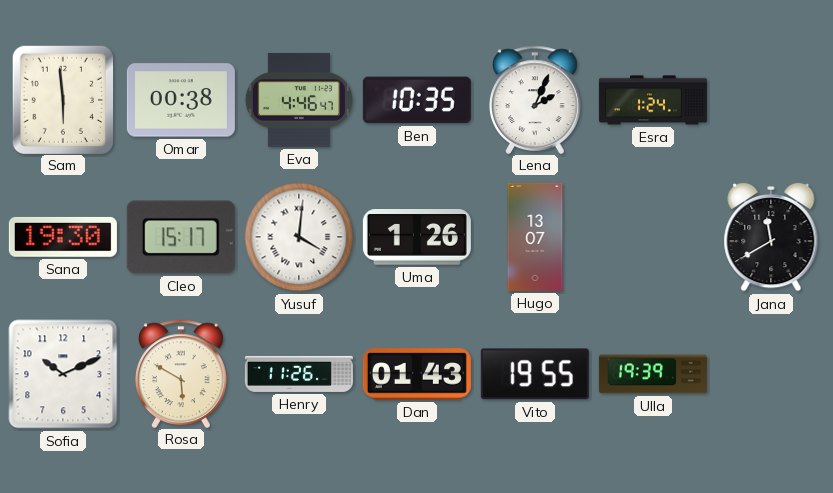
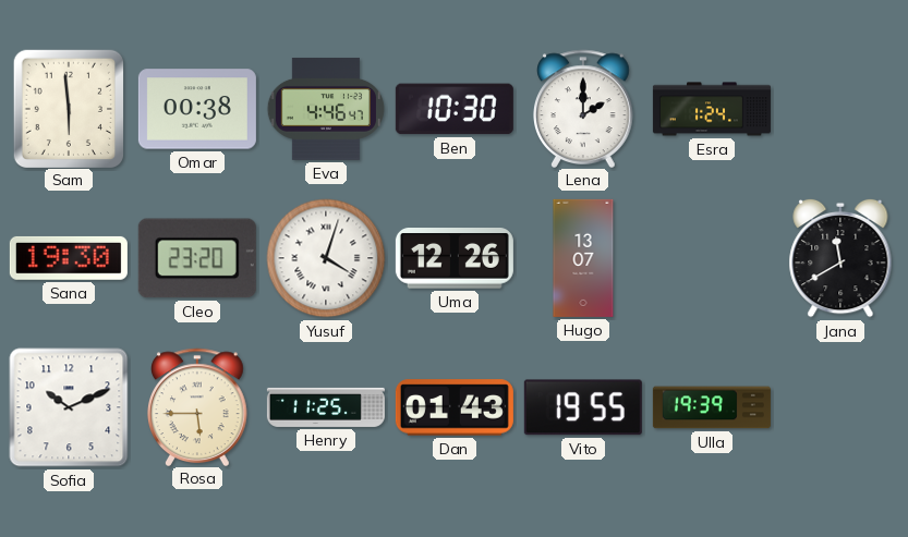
Ben: 10:35 -> 10:30
Lena: 2:04 -> 2:00
Cleo: 15:17 -> 23:20
Yusuf: 4:01 -> 4:03
Uma: 1:26 -> 12:26
Rosa: 5:50 -> 5:45
Henry: 11:26 -> 11:25
